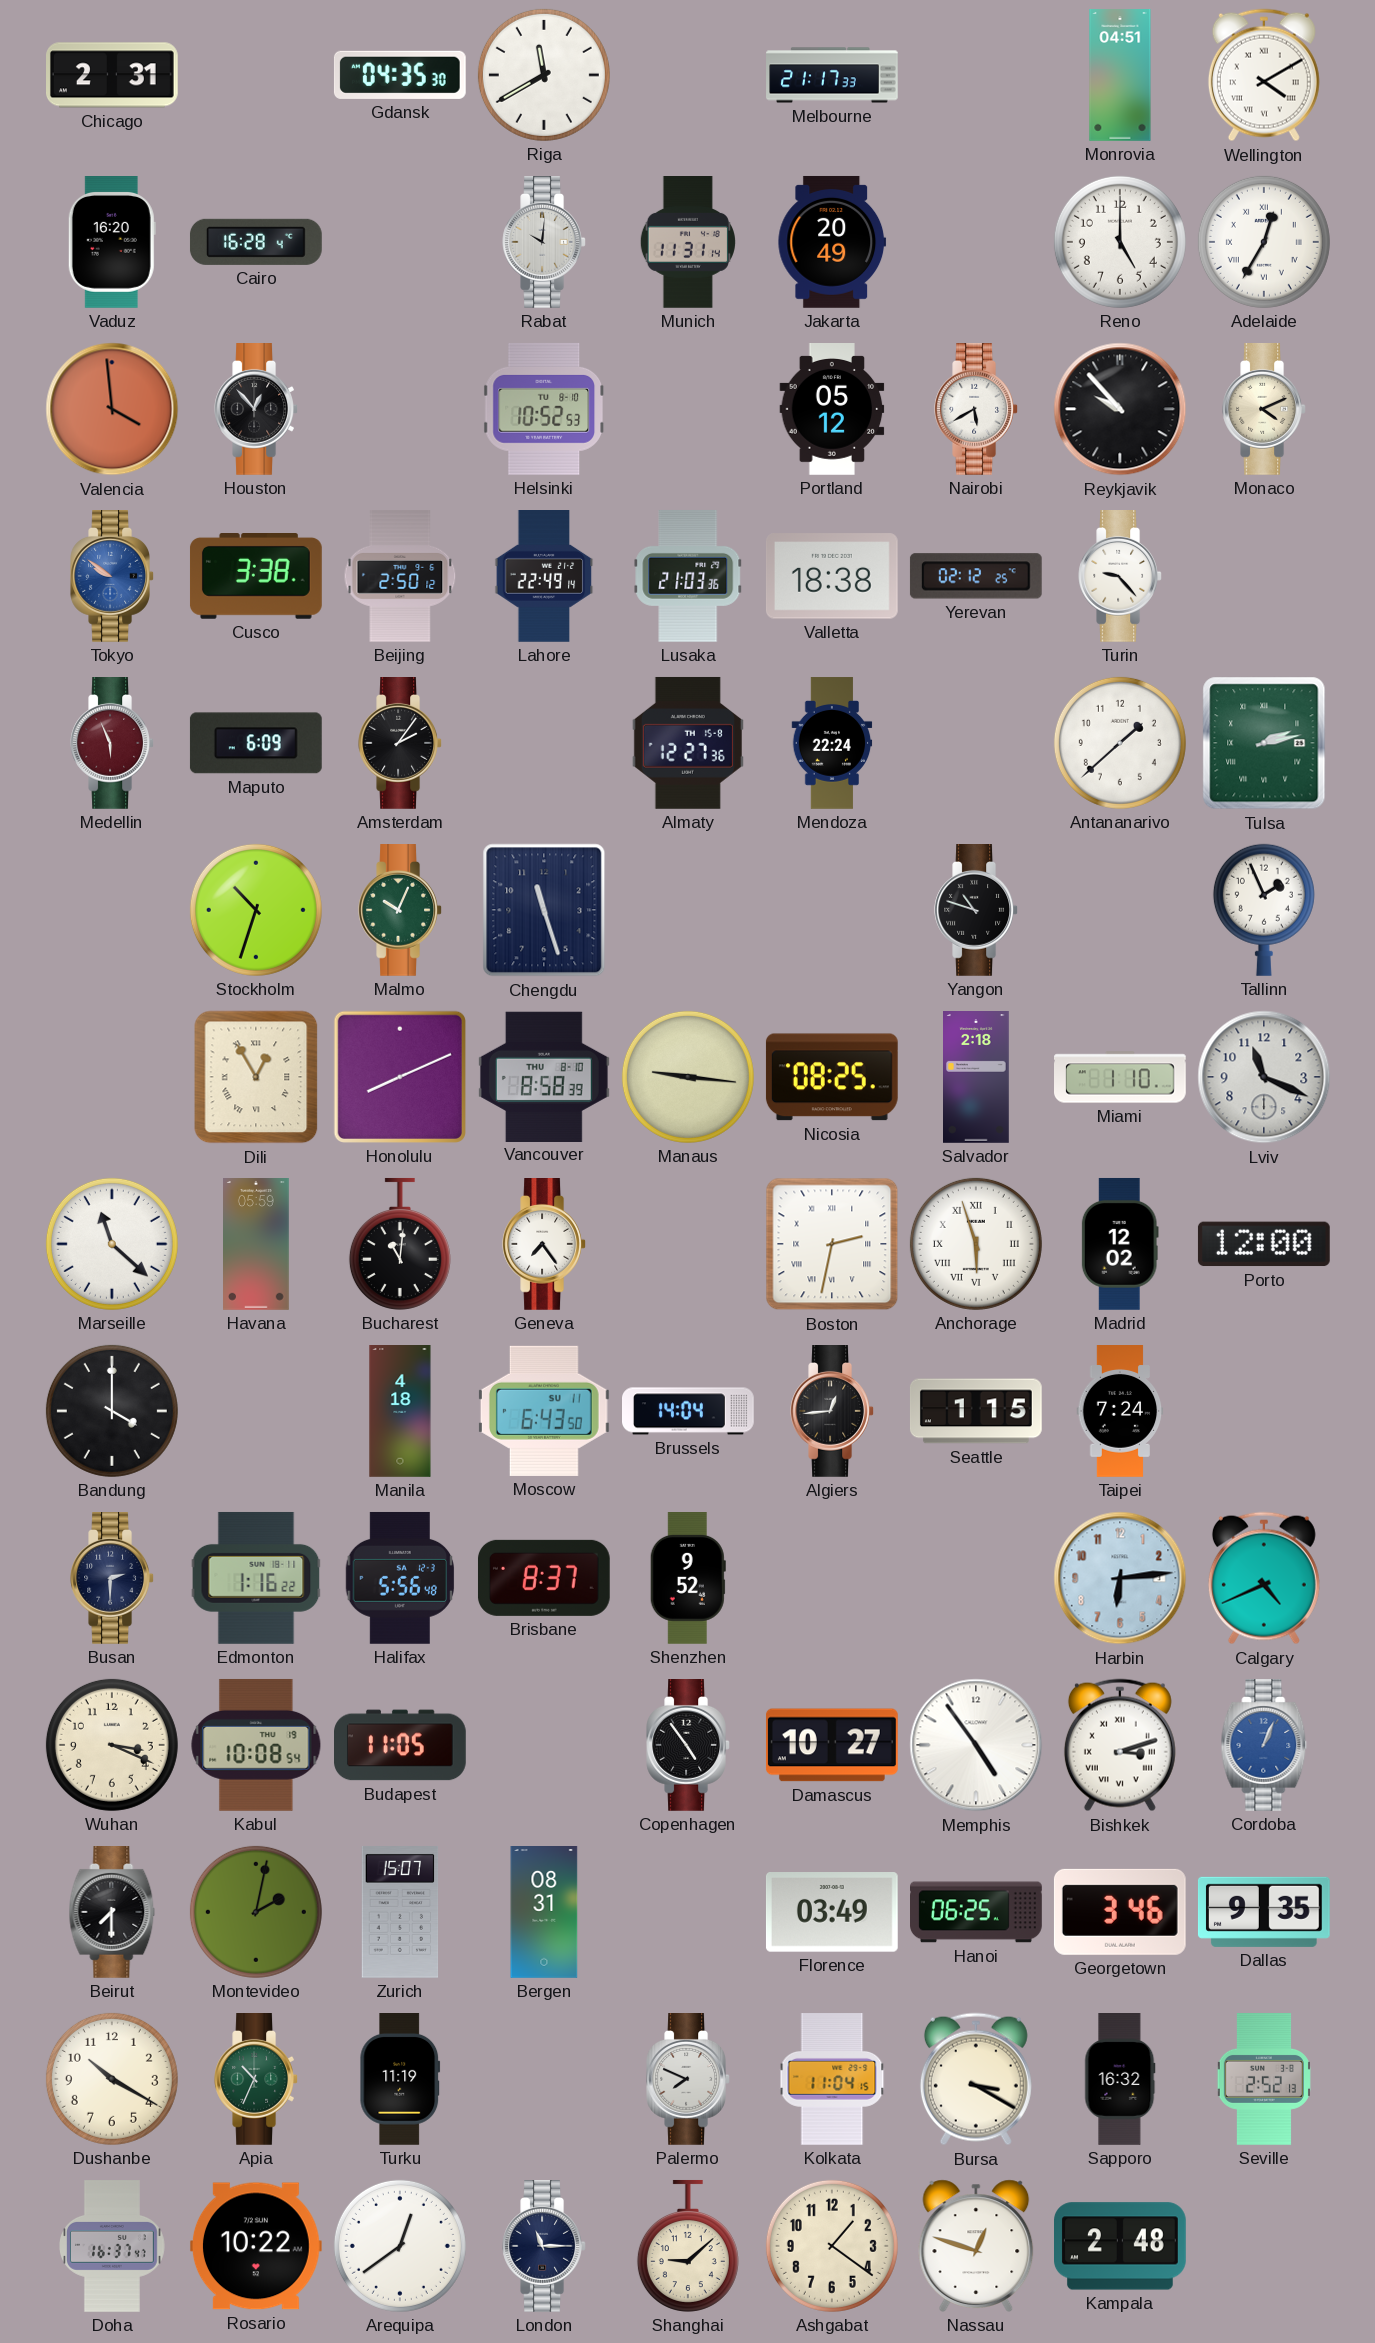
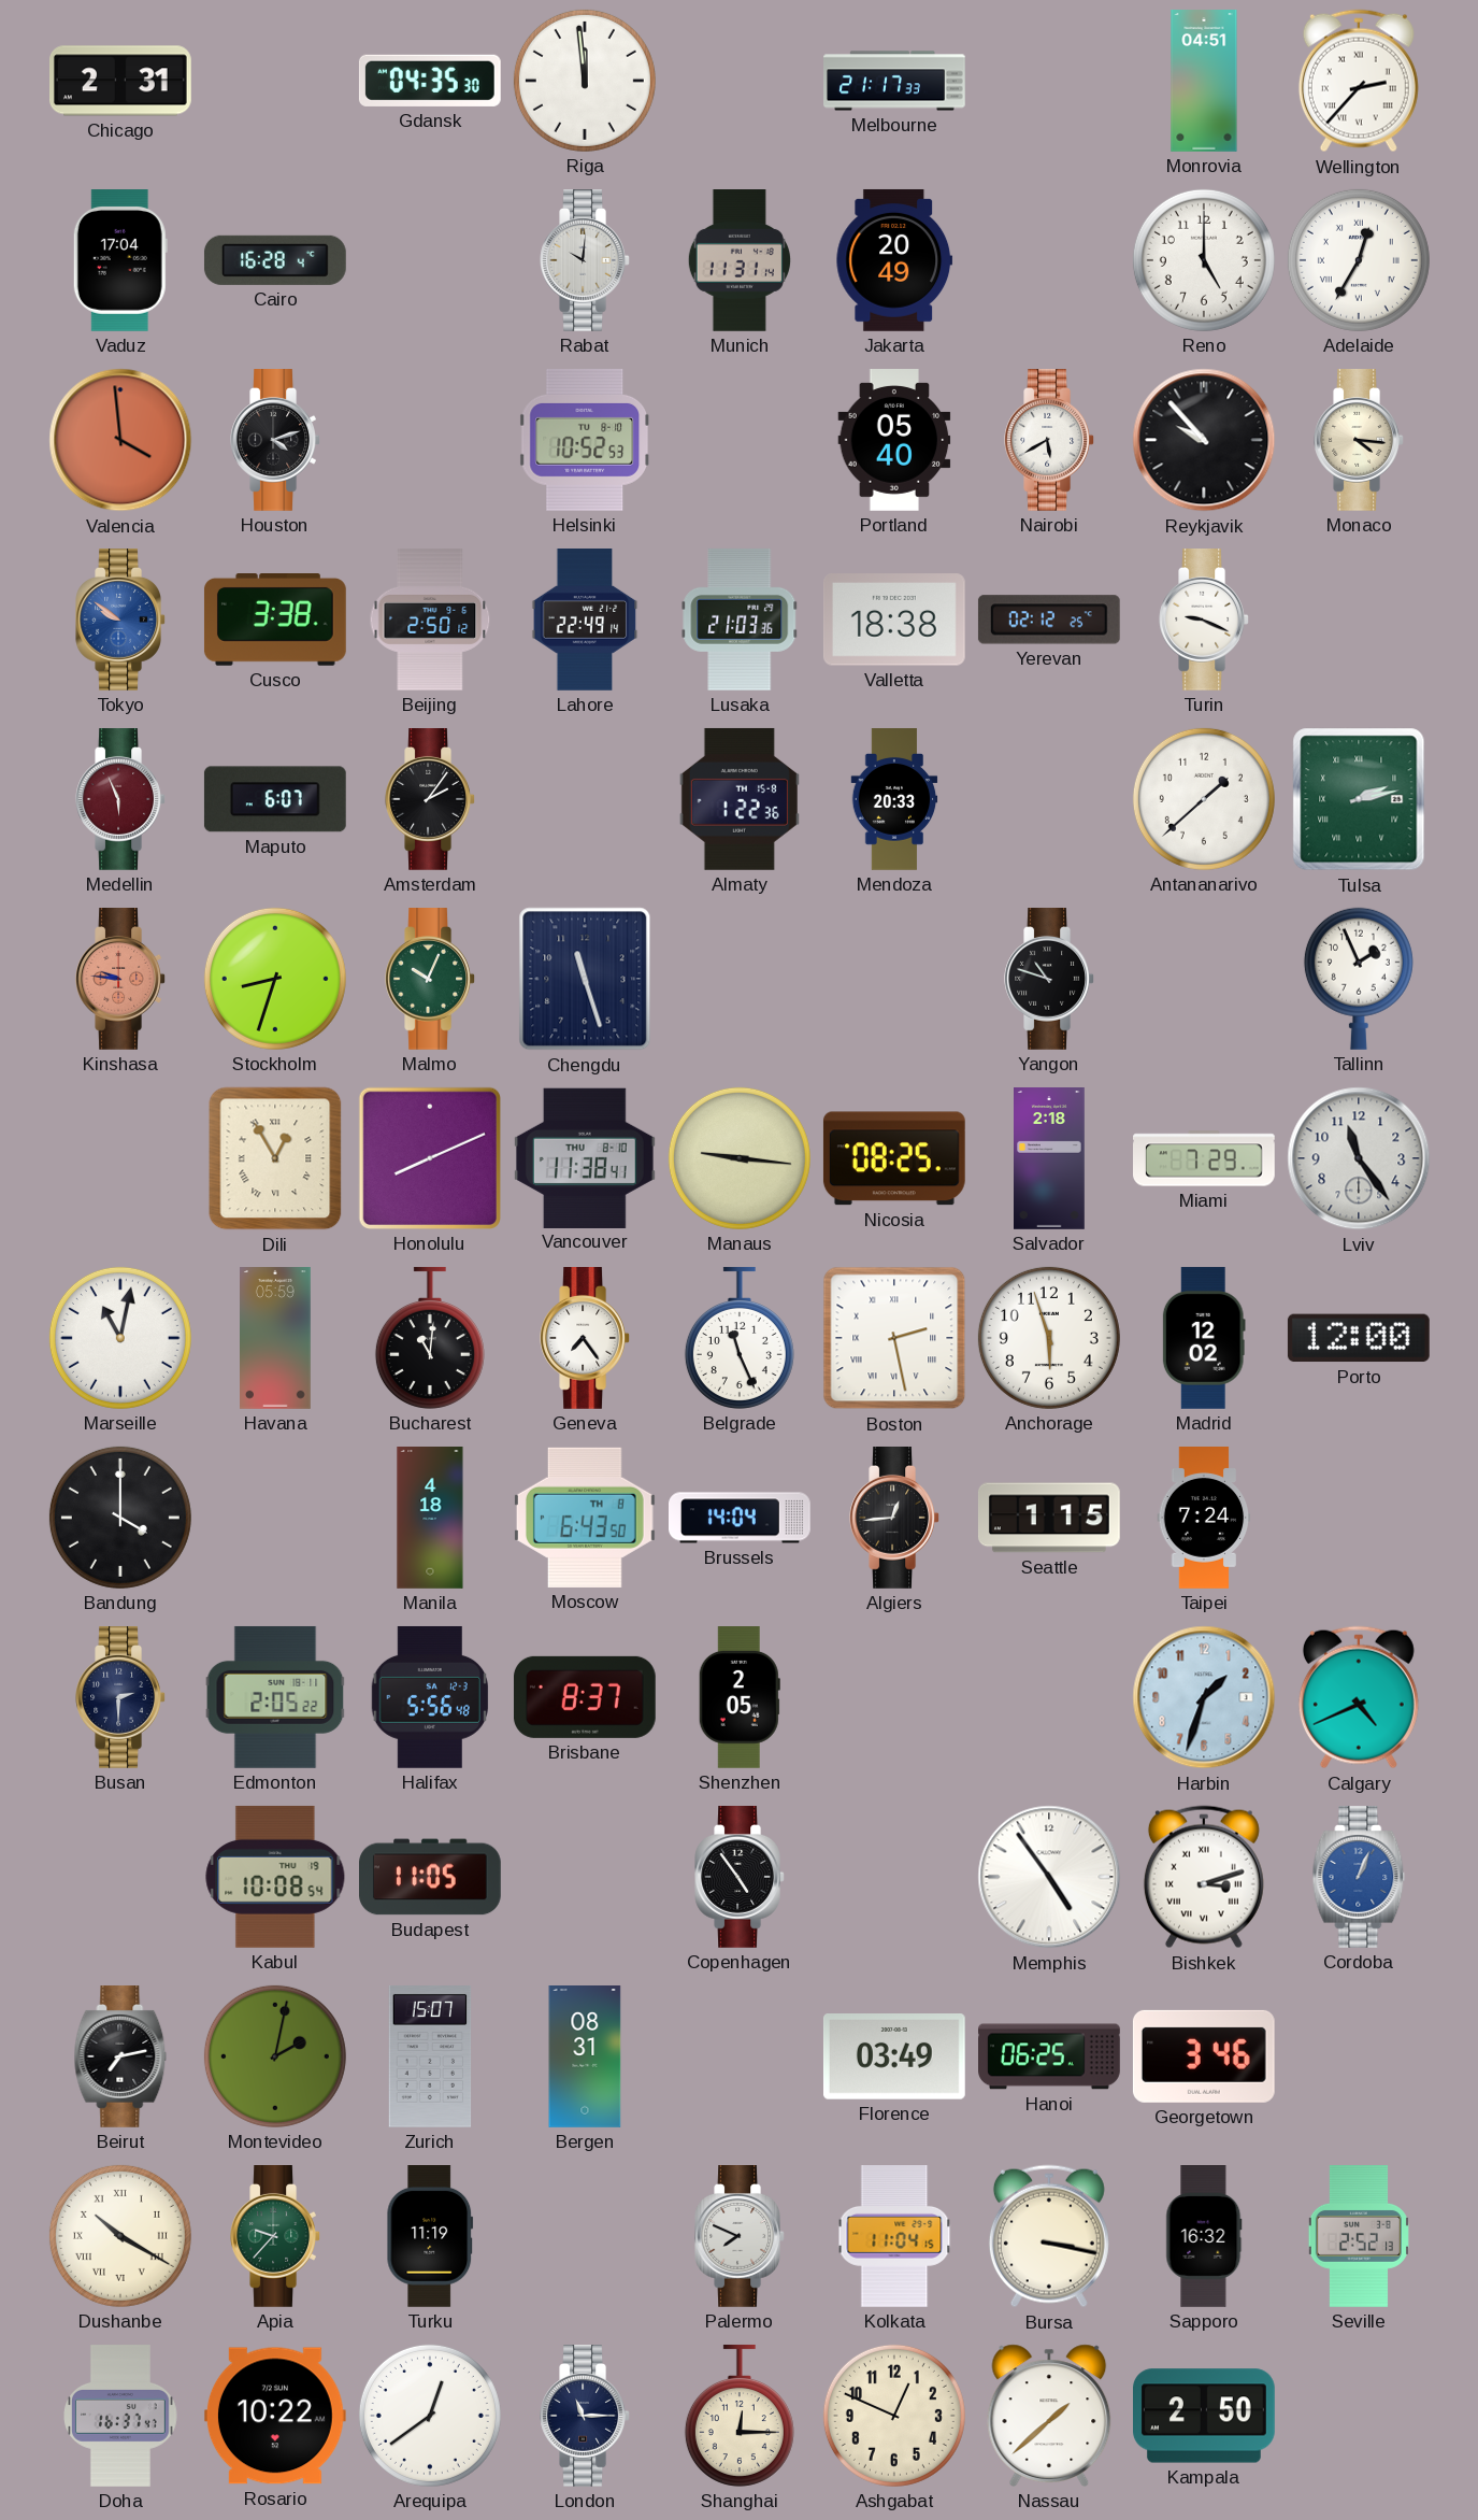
Riga: 11:40 -> 11:59
Wellington: 4:10 -> 2:37
Vaduz: 16:20 -> 17:04
Houston: 12:53 -> 4:12
Portland: 05:12 -> 05:40
Monaco: 4:11 -> 4:16
Turin: 9:23 -> 9:19
Maputo: 6:09 -> 6:07
Almaty: 12:27 -> 1:22
Mendoza: 22:24 -> 20:33
Kinshasa: none -> 9:46
Stockholm: 10:33 -> 8:33
Vancouver: 8:58 -> 11:38
Miami: 1:10 -> 7:29
Lviv: 11:19 -> 11:24
Marseille: 11:22 -> 11:02
Belgrade: none -> 11:26
Boston: 2:32 -> 2:28
Anchorage numerals: Roman -> Arabic
Moscow date: SU 11 -> TH 8
Edmonton: 1:16 -> 2:05
Shenzhen: 9:52 -> 2:05
Harbin: 6:14 -> 1:33
Wuhan: 3:19 -> none
Damascus: 10:27 -> none
Beirut: 7:30 -> 7:13
Dallas: 9:35 -> none
Dushanbe numerals: Arabic -> Roman
Apia: 10:34 -> 9:37
Bursa: 3:20 -> 3:17
Shanghai: 9:08 -> 12:15
Ashgabat: 1:21 -> 12:49
Nassau: 12:48 -> 1:38
Kampala: 2:48 -> 2:50
